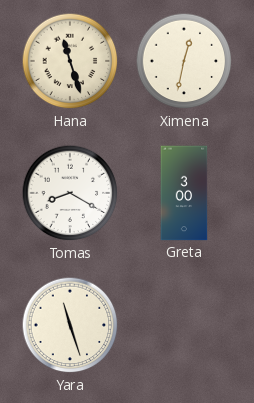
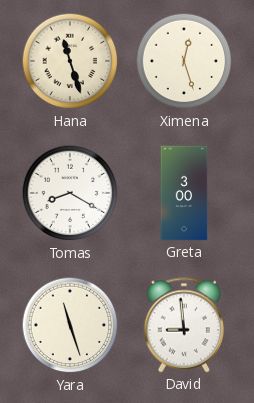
Ximena: 12:32 -> 12:27
David: none -> 8:59
